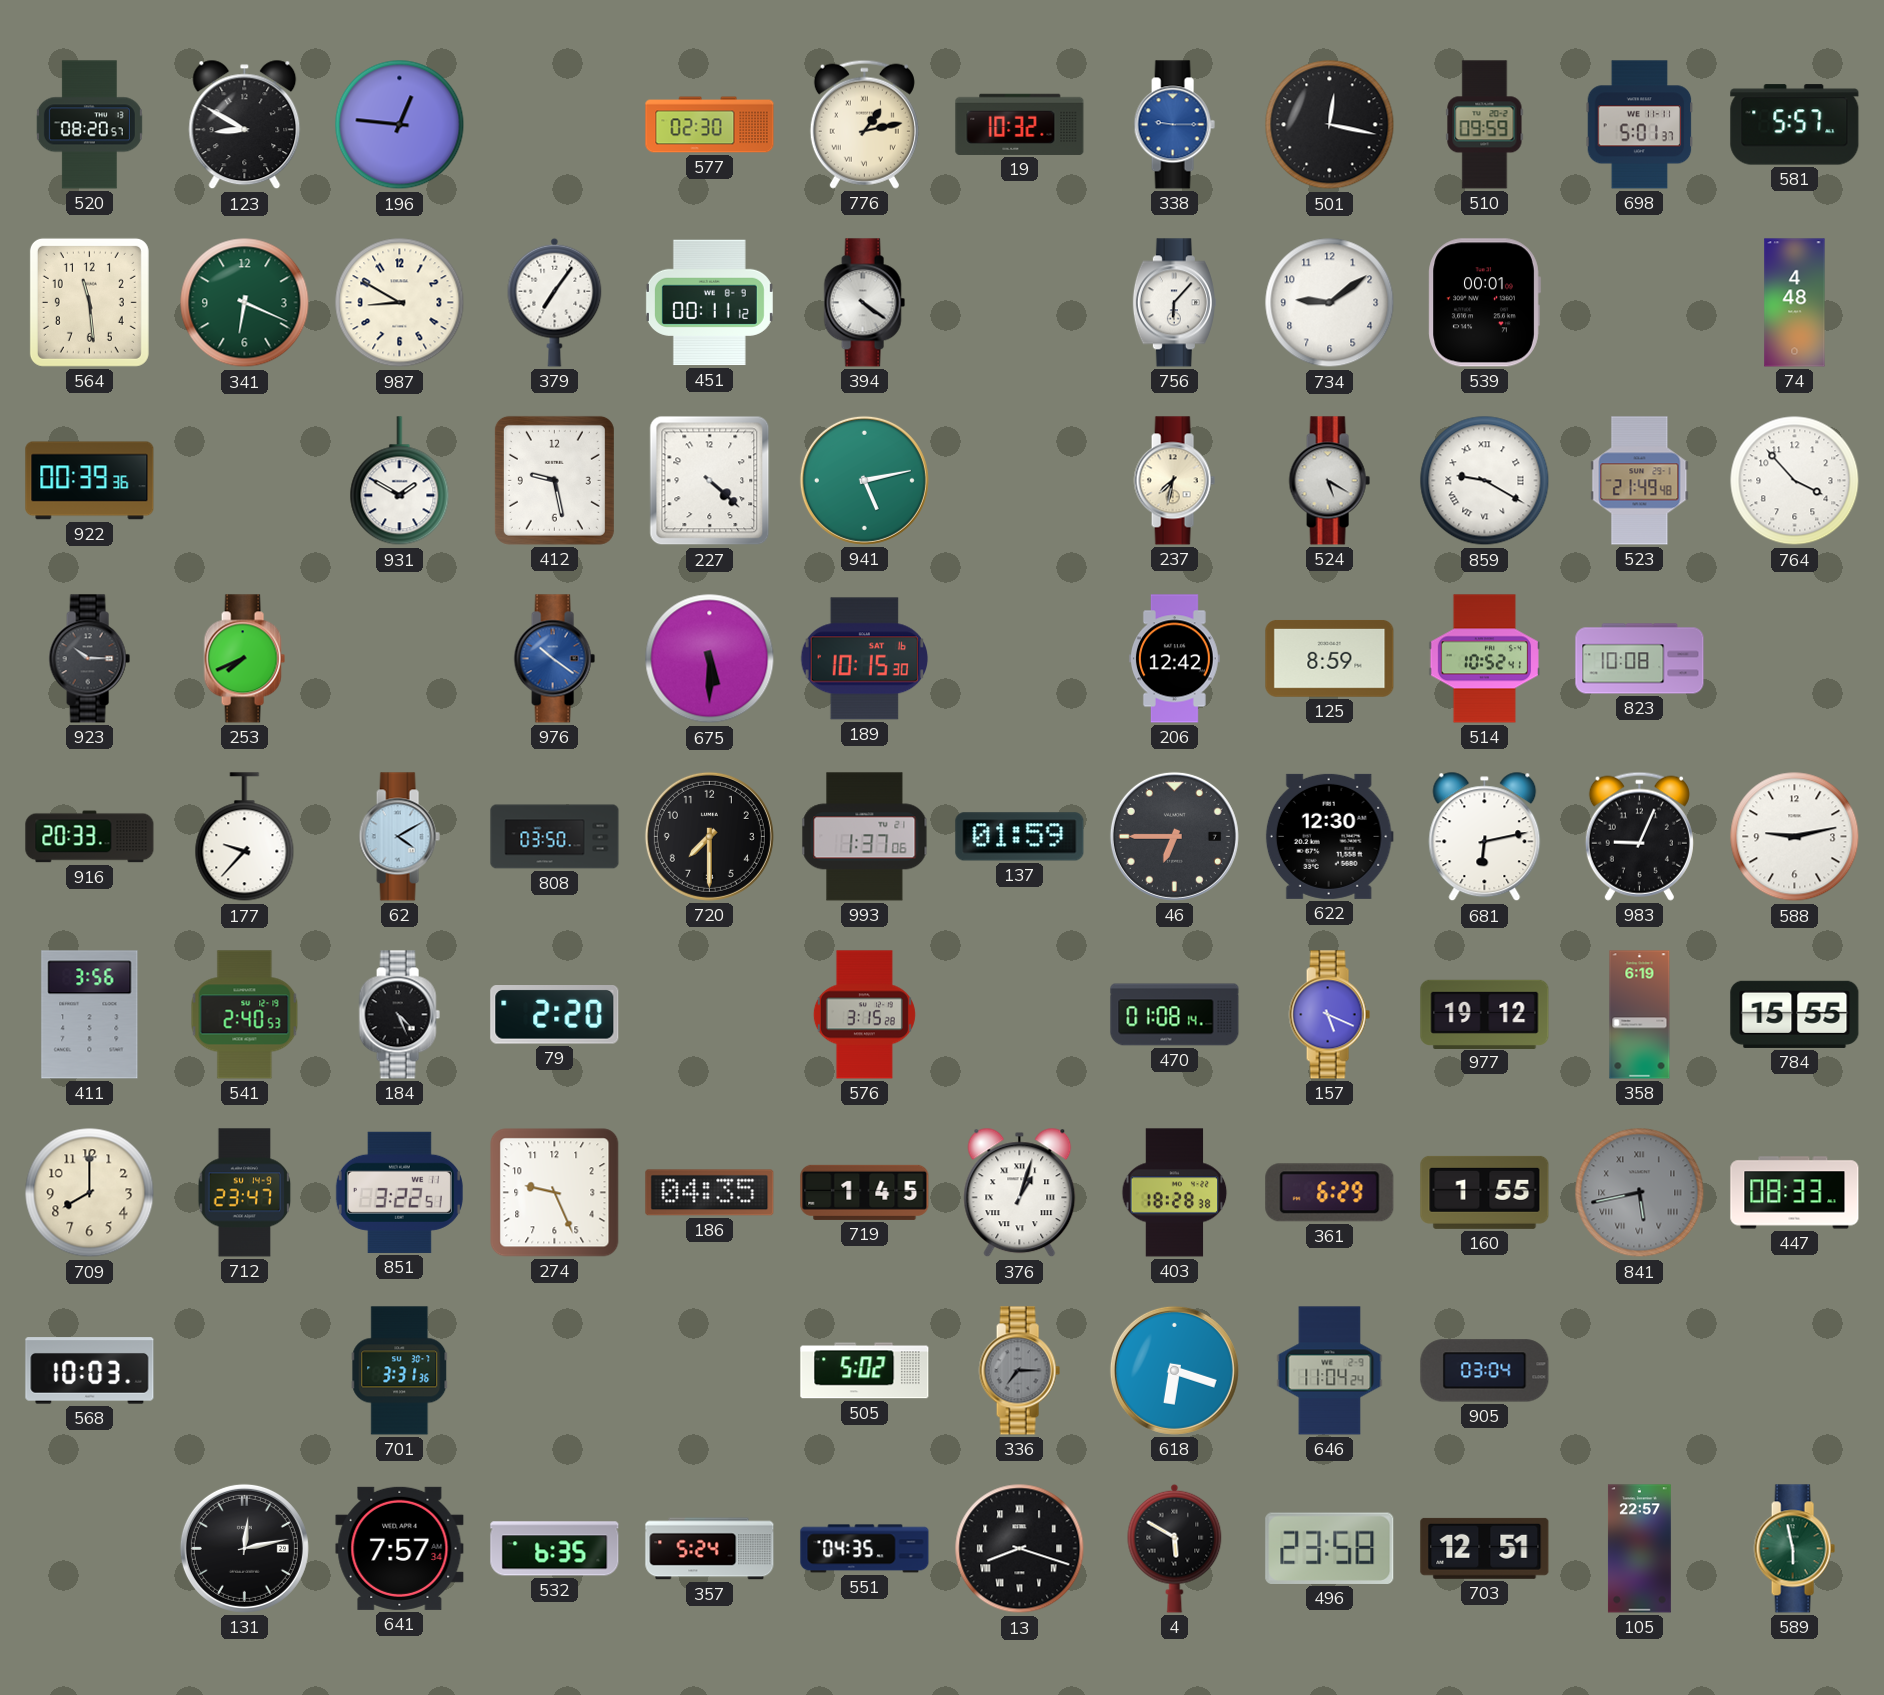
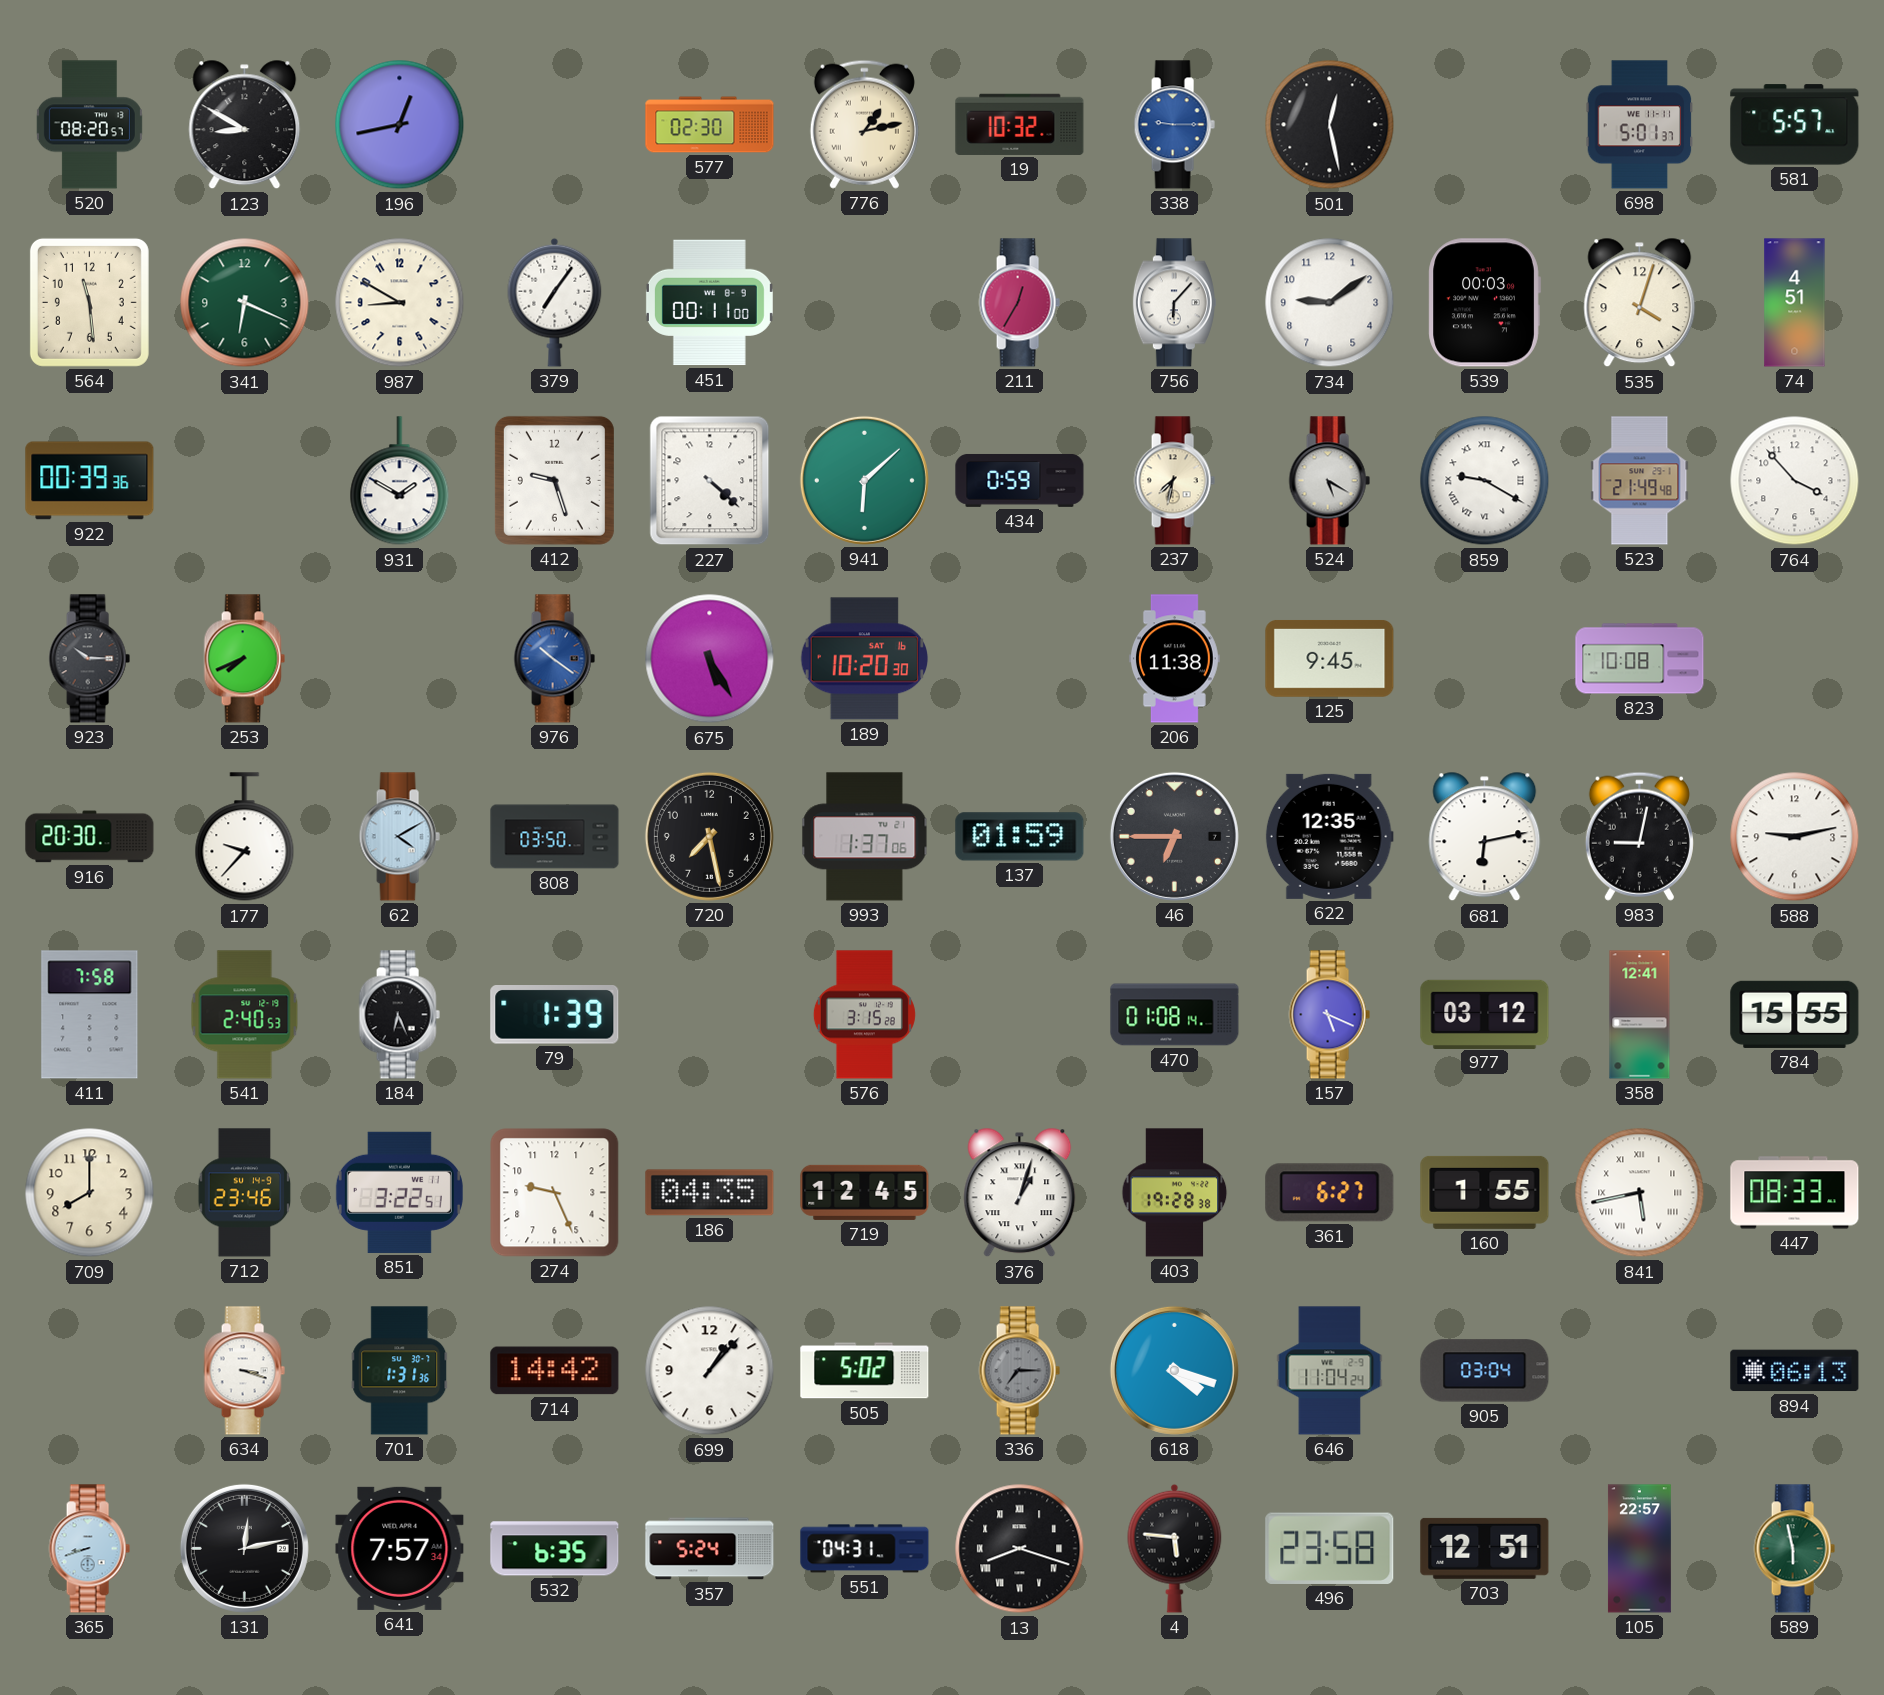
196: 12:46 -> 12:43
501: 12:17 -> 12:28
510: 09:59 -> none
451: 00:11:12 -> 00:11:00
394: 4:21 -> none
211: none -> 12:35
539: 00:01 -> 00:03
535: none -> 4:03
74: 4:48 -> 4:51
412: 9:28 -> 9:27
941: 5:13 -> 6:08
434: none -> 0:59
675: 5:30 -> 5:25
189: 10:15 -> 10:20
206: 12:42 -> 11:38
125: 8:59 -> 9:45
514: 10:52 -> none
916: 20:33 -> 20:30
720: 7:30 -> 7:28
622: 12:30 -> 12:35
983: 9:04 -> 9:02
411: 3:56 -> 7:58
184: 4:26 -> 6:26
79: 2:20 -> 1:39
977: 19:12 -> 03:12
358: 6:19 -> 12:41
712: 23:47 -> 23:46
719: 1:45 -> 12:45
403: 18:28 -> 19:28
361: 6:29 -> 6:27
841 dial: grey -> white
568: 10:03 -> none
634: none -> 3:18
701: 3:31 -> 1:31
714: none -> 14:42
699: none -> 1:07
618: 6:18 -> 4:18
894: none -> 06:13
365: none -> 8:42
551: 04:35 -> 04:31
4: 5:50 -> 5:46
